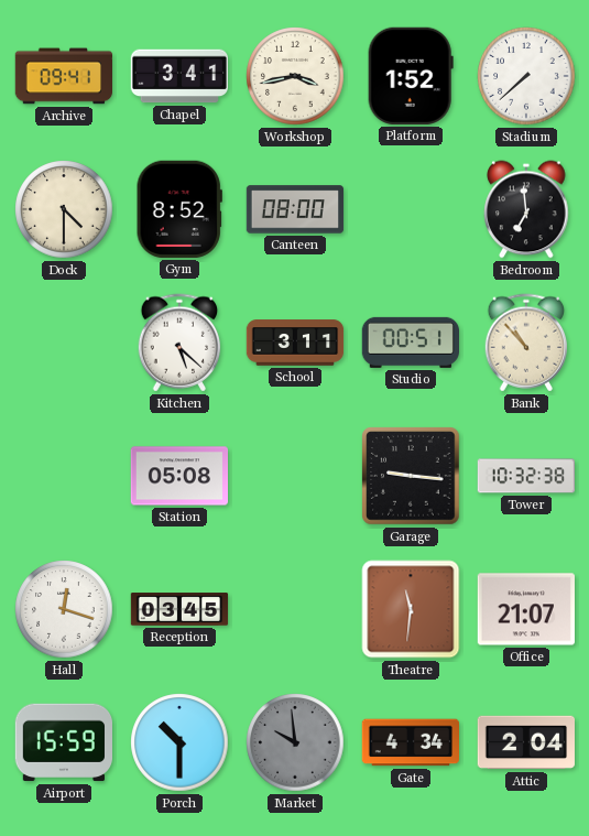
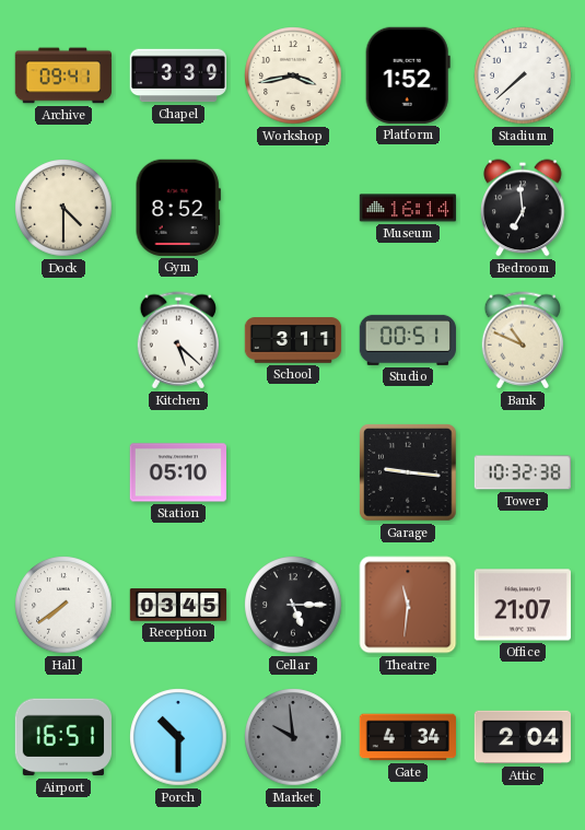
Chapel: 3:41 -> 3:39
Canteen: 08:00 -> none
Museum: none -> 16:14
Bank: 10:53 -> 10:49
Station: 05:08 -> 05:10
Hall: 12:18 -> 7:39
Cellar: none -> 5:15
Airport: 15:59 -> 16:51
